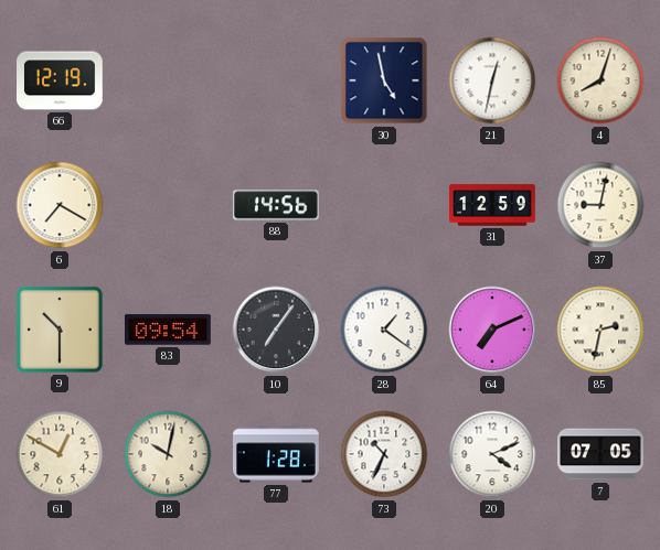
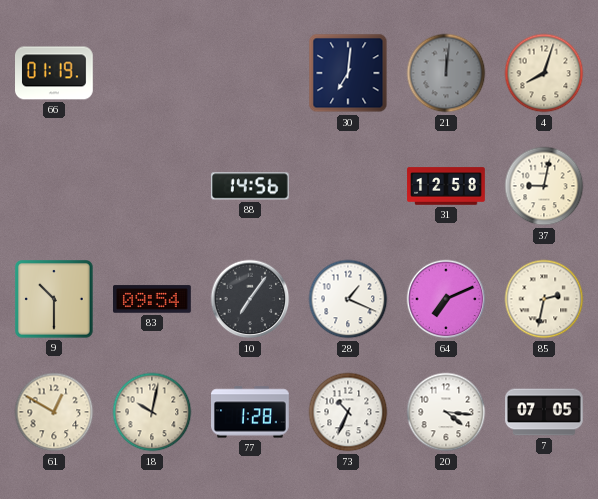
66: 12:19 -> 01:19
30: 4:58 -> 7:01
21: 12:32 -> 12:01
21 dial: white -> grey
6: 7:20 -> none
31: 12:59 -> 12:58
28: 1:21 -> 1:19
20: 4:11 -> 4:16
